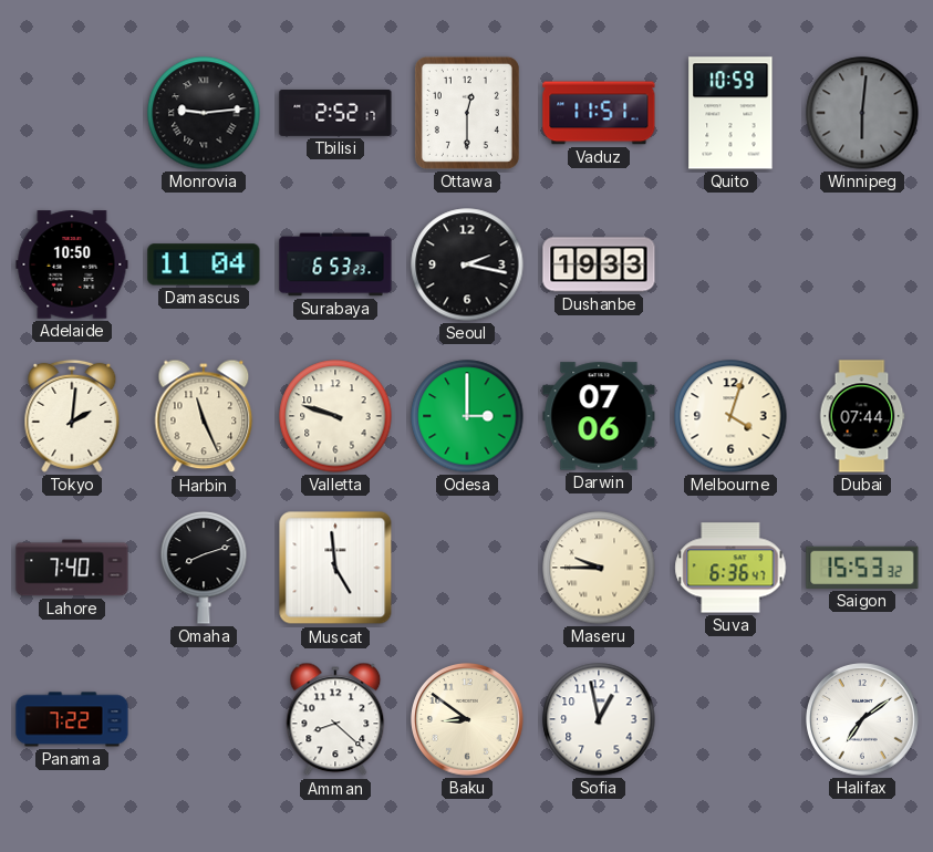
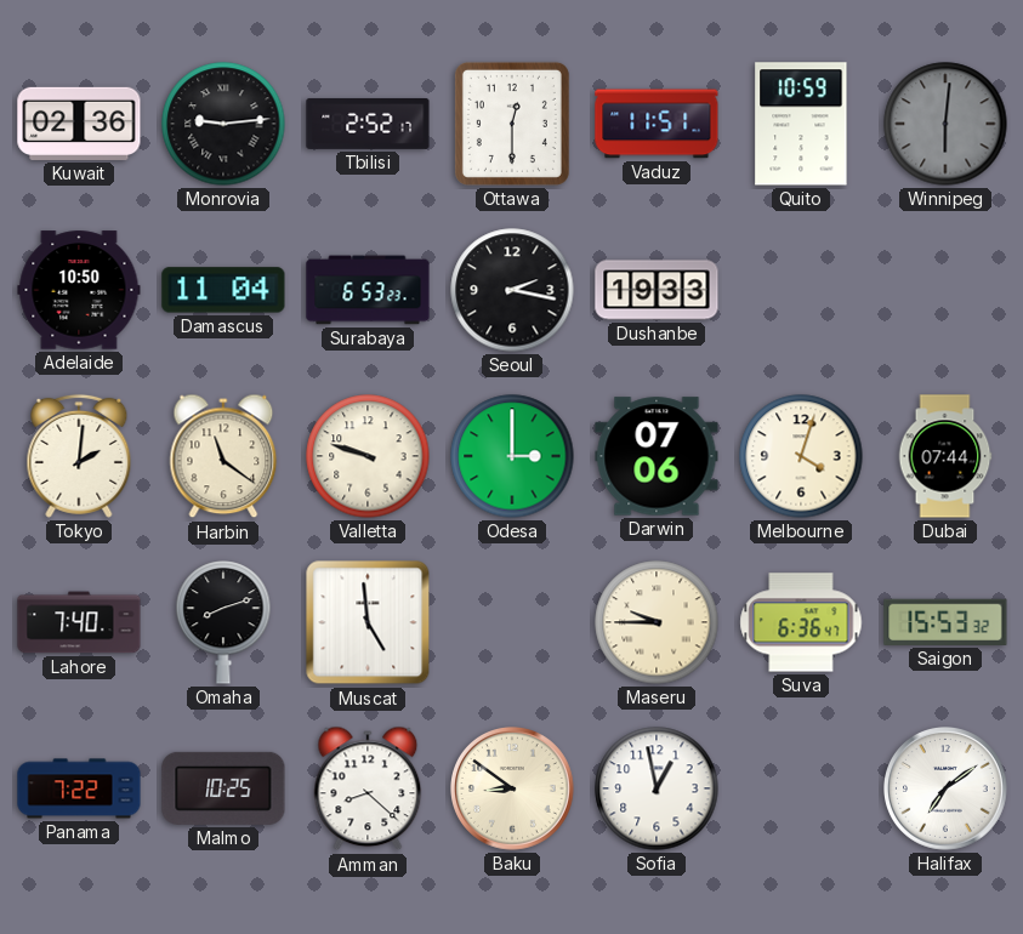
Kuwait: none -> 02:36
Harbin: 11:26 -> 11:21
Malmo: none -> 10:25
